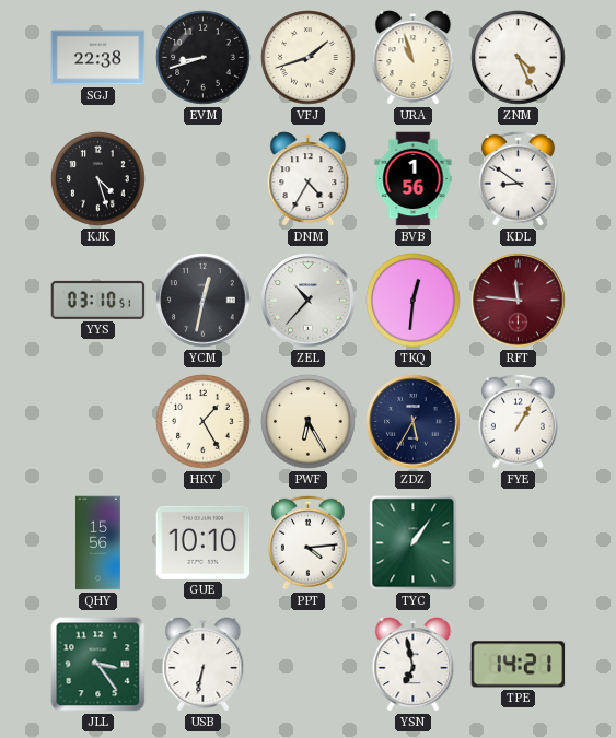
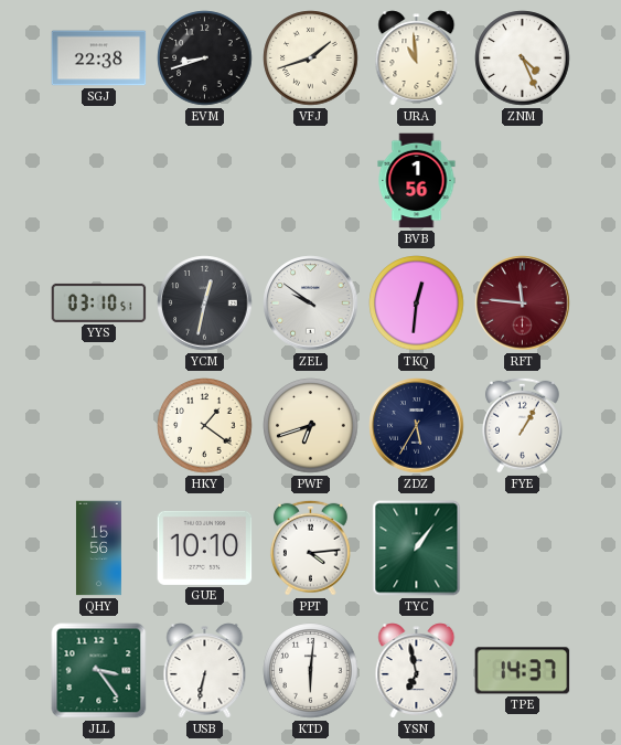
URA: 10:57 -> 10:59
KJK: 4:27 -> none
DNM: 4:35 -> none
KDL: 8:51 -> none
ZEL: 10:37 -> 9:51
HKY: 1:25 -> 1:21
PWF: 6:25 -> 6:42
KTD: none -> 6:01
TPE: 14:21 -> 14:37
